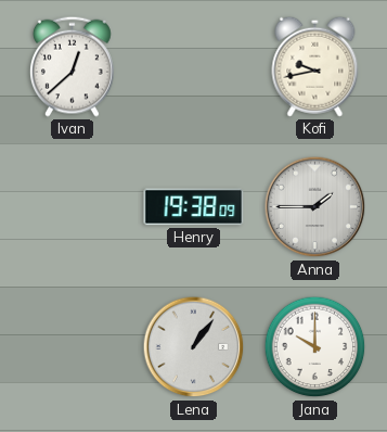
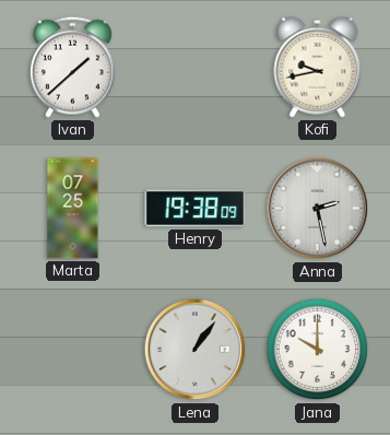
Ivan: 12:38 -> 1:38
Marta: none -> 07:25
Anna: 1:45 -> 2:28
